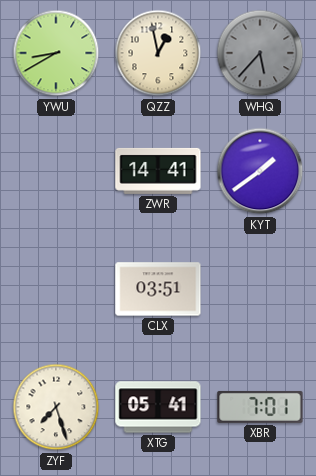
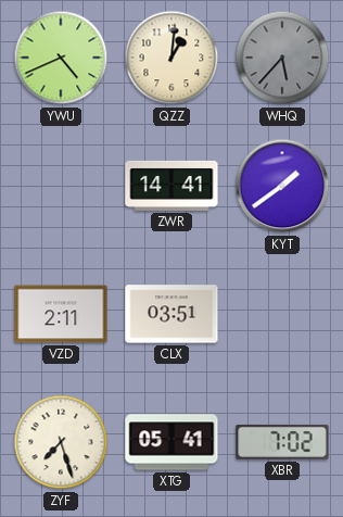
YWU: 8:40 -> 4:41
QZZ: 12:58 -> 1:01
VZD: none -> 2:11
XBR: 7:01 -> 7:02
